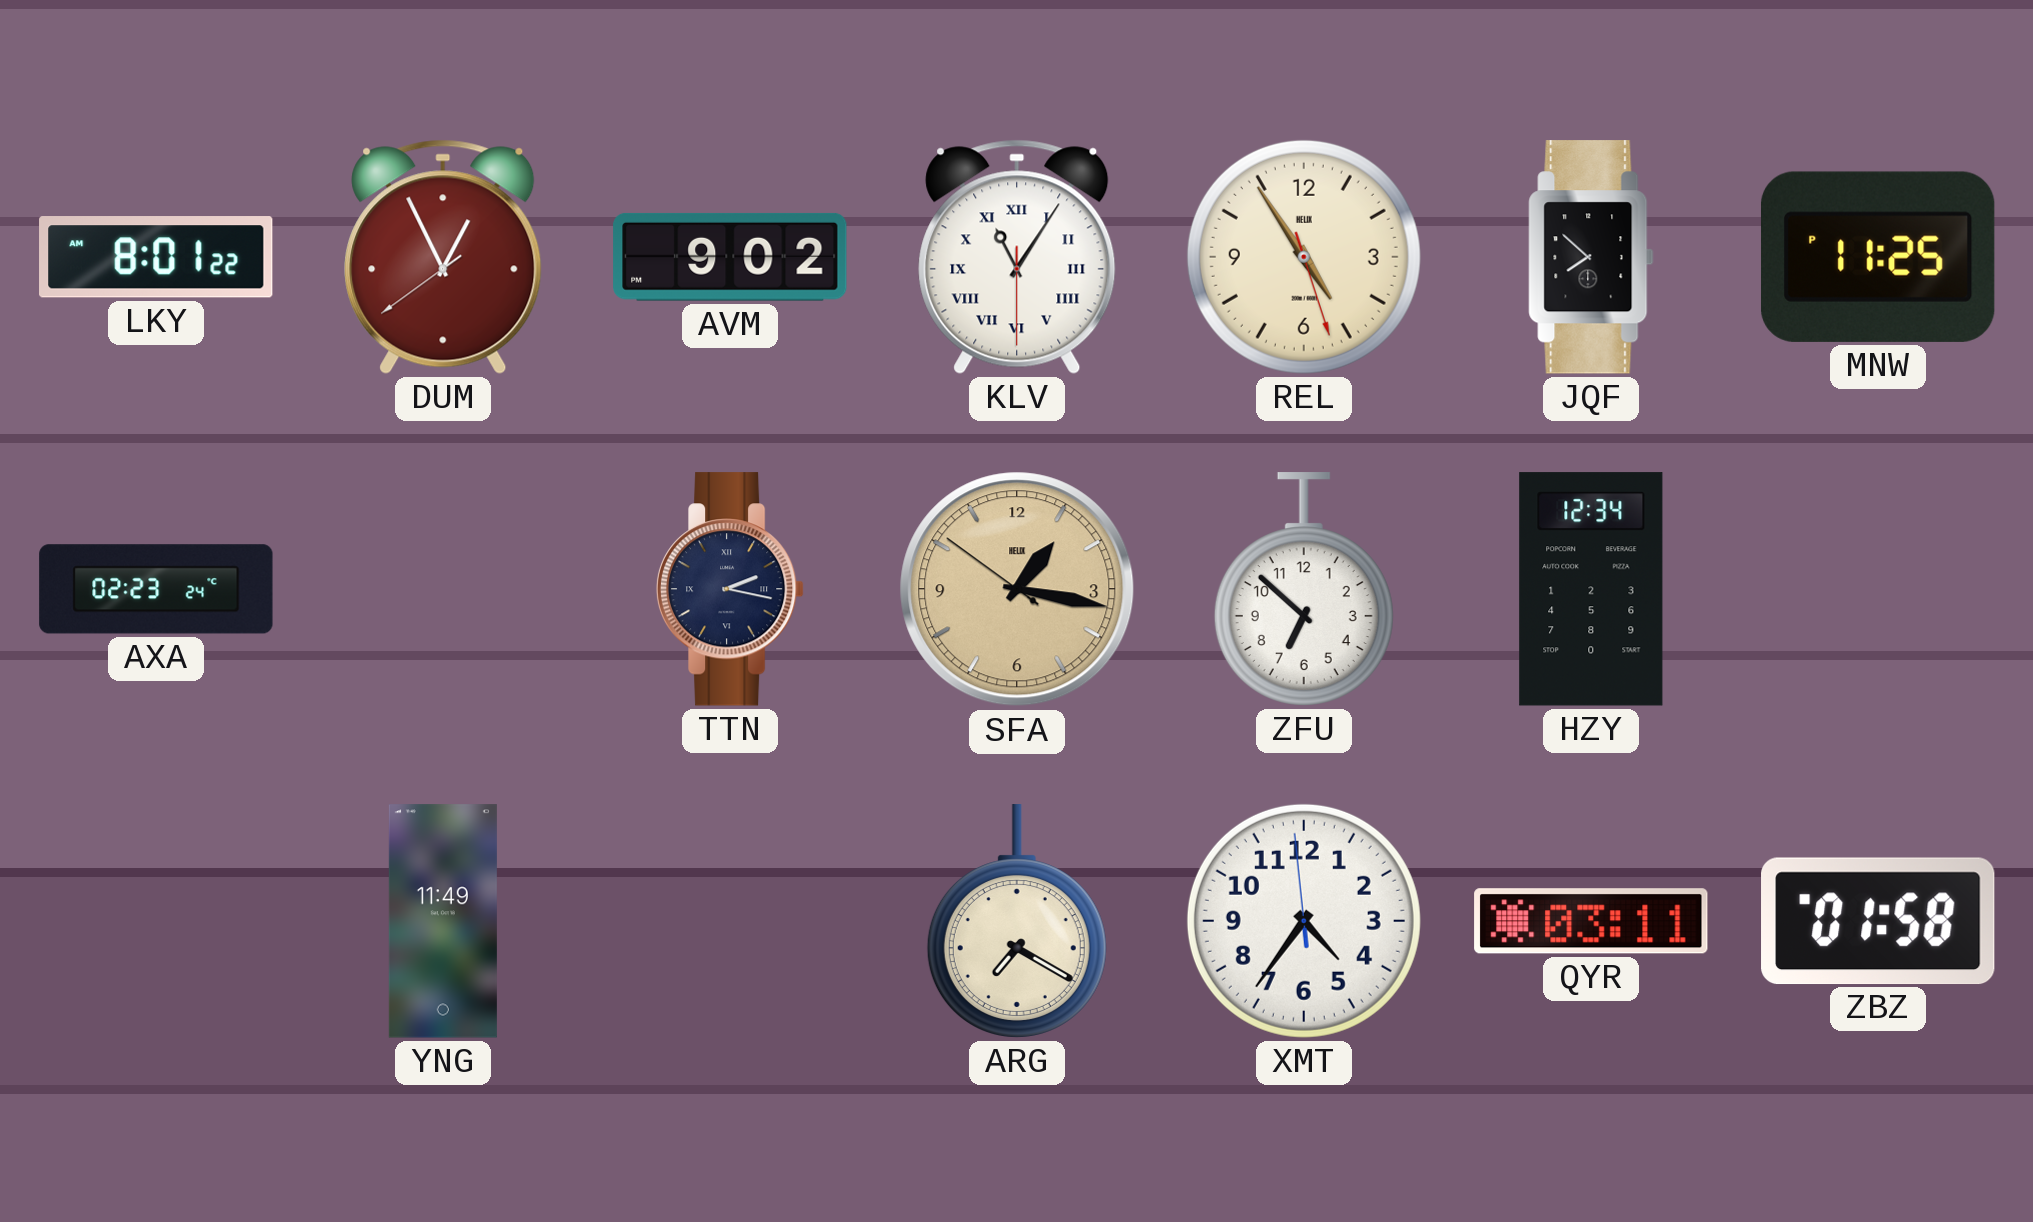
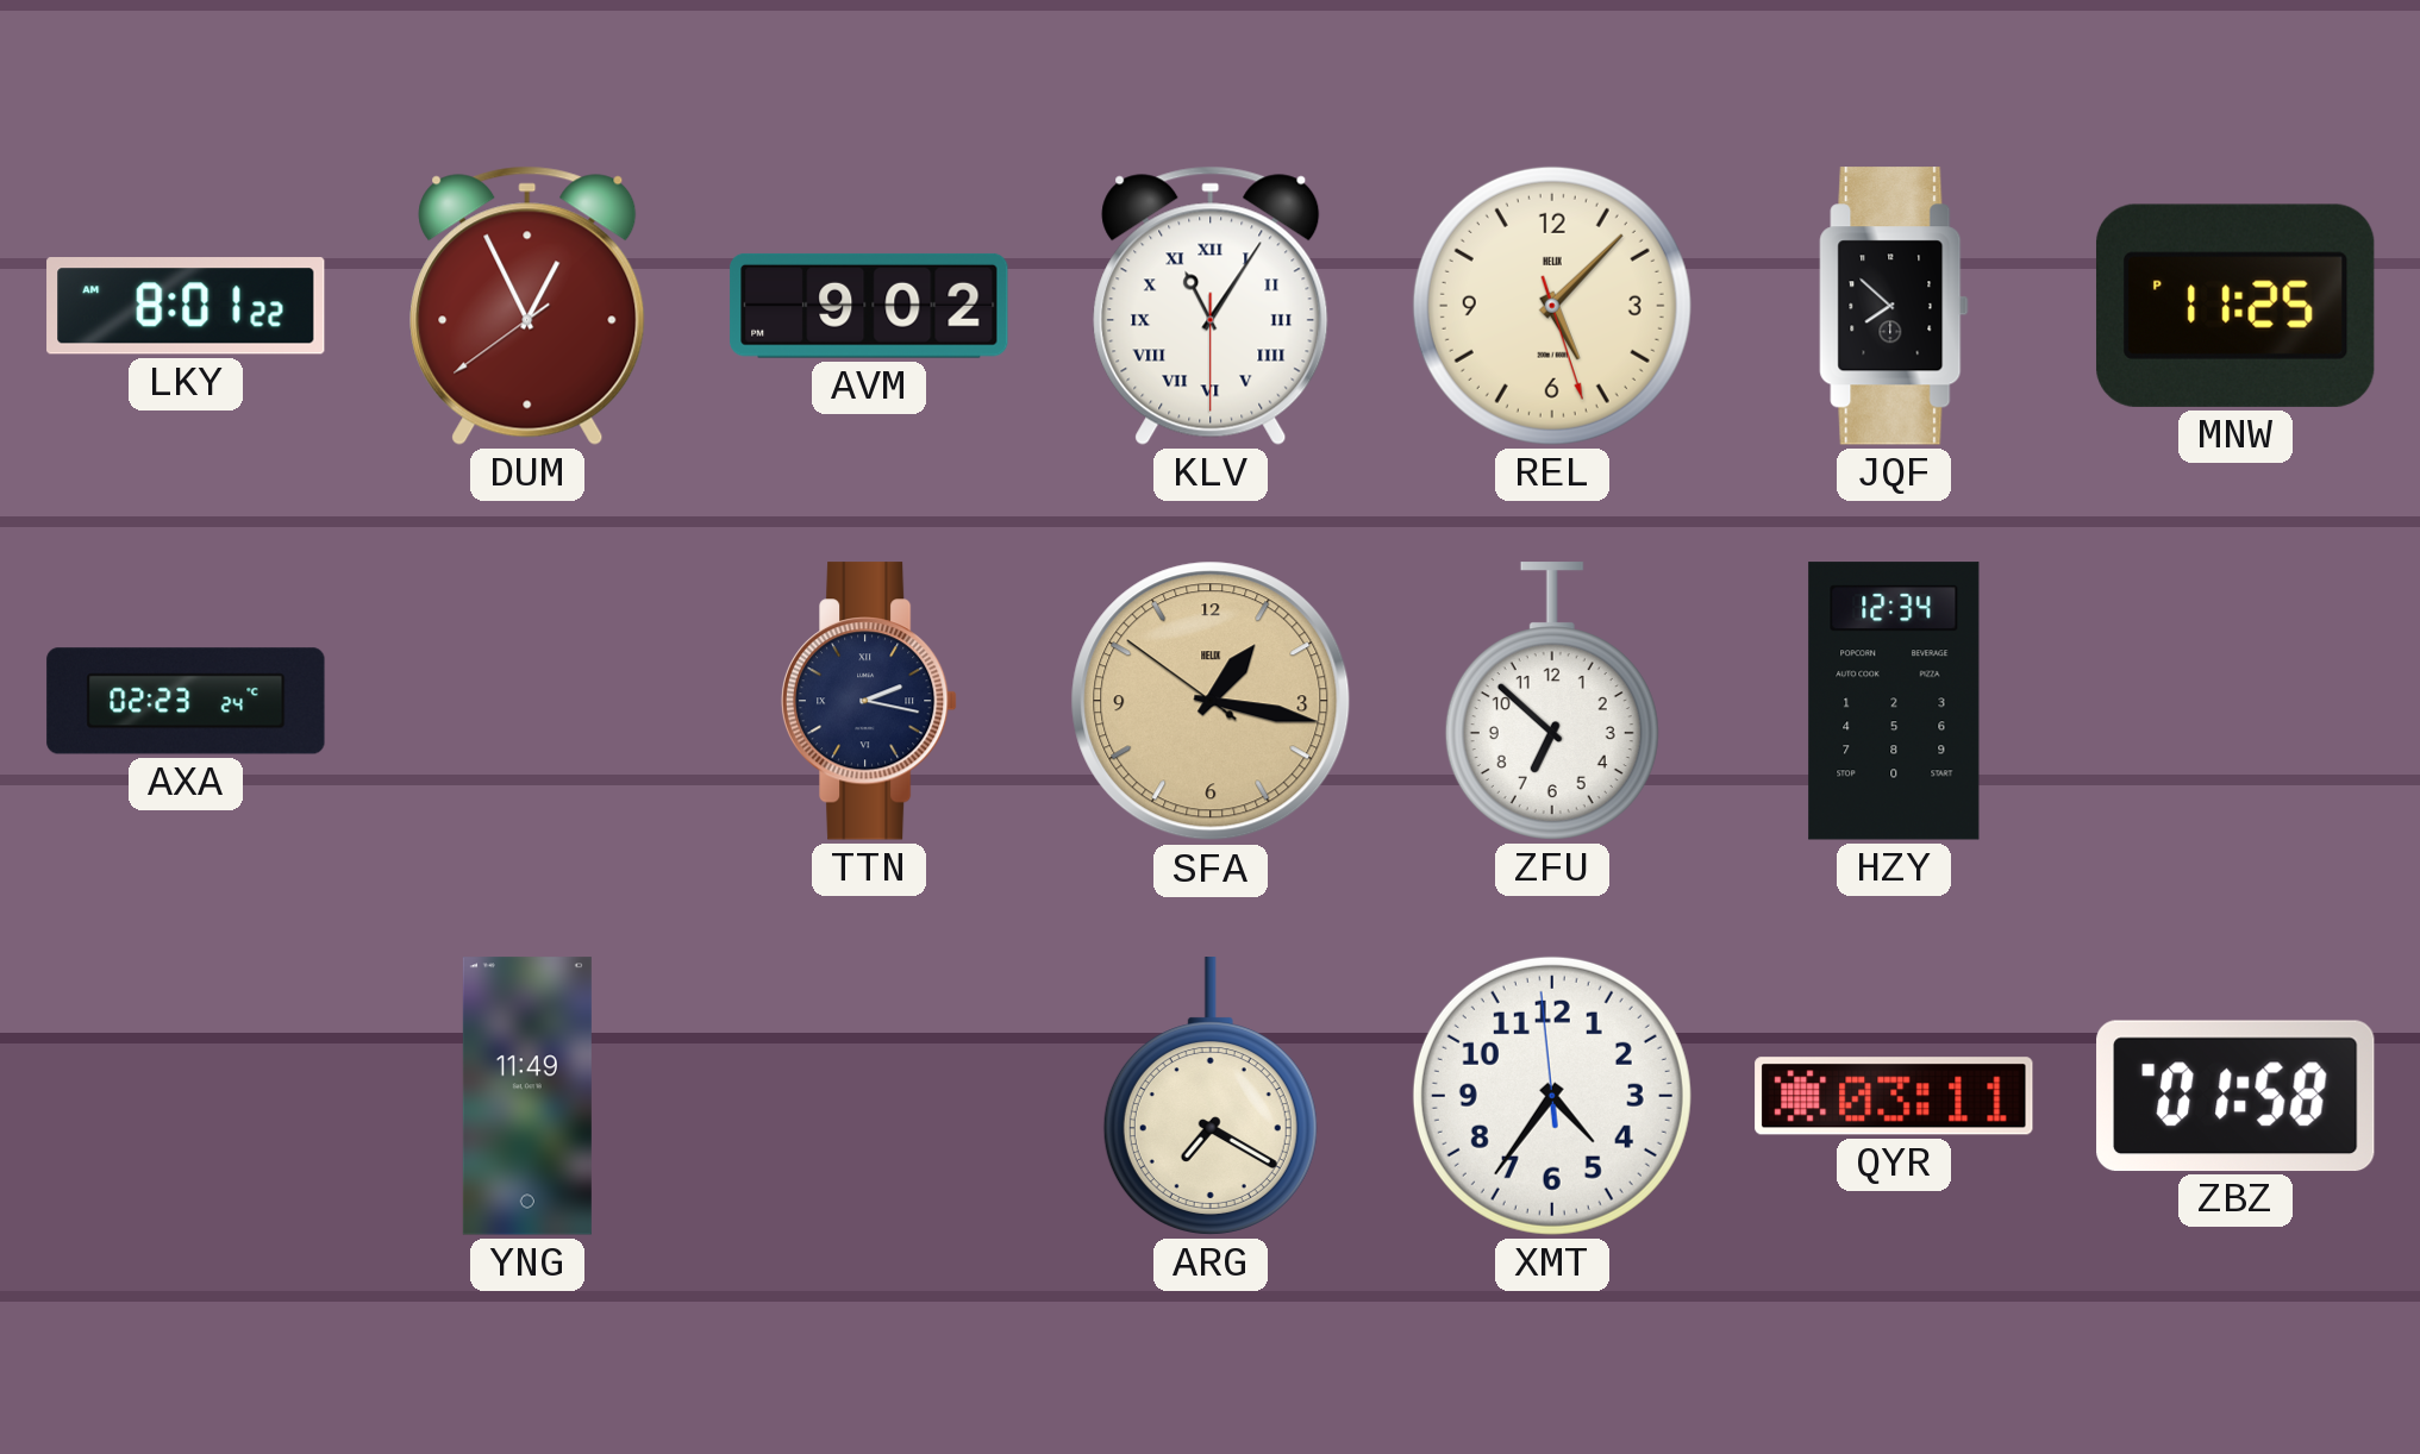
REL: 4:54 -> 5:07
